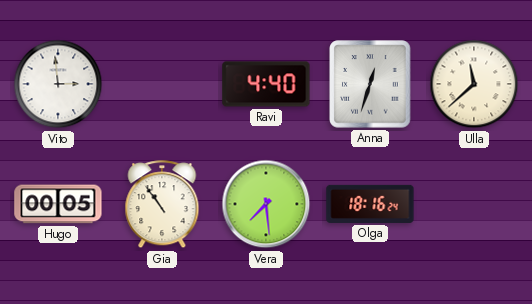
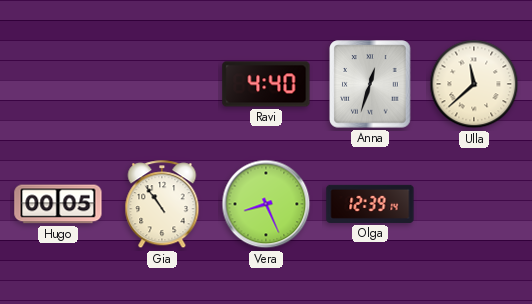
Vito: 2:59 -> none
Vera: 7:29 -> 8:26
Olga: 18:16 -> 12:39
